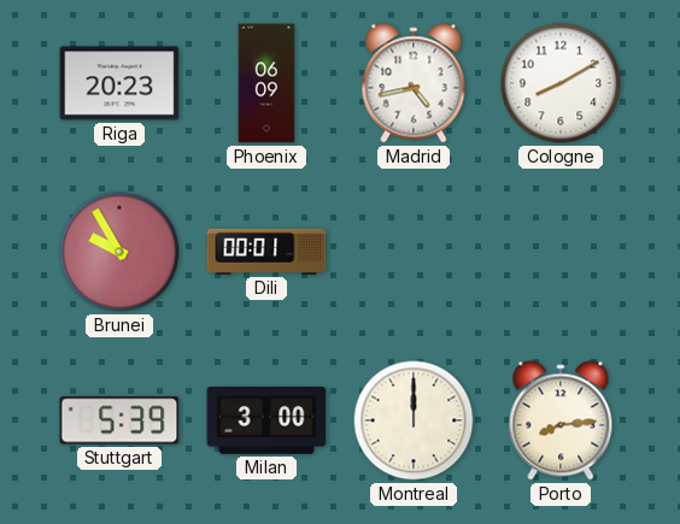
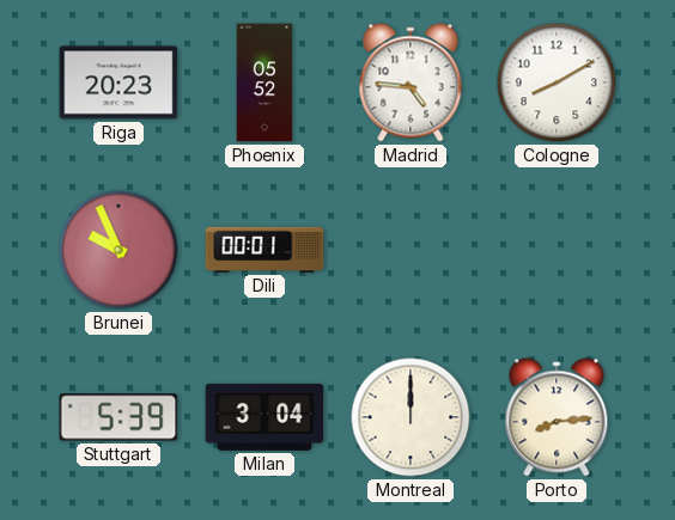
Phoenix: 06:09 -> 05:52
Madrid: 4:43 -> 4:46
Brunei: 9:55 -> 9:56
Milan: 3:00 -> 3:04
